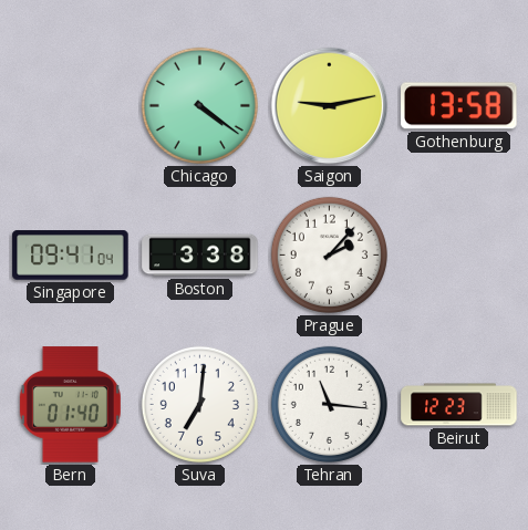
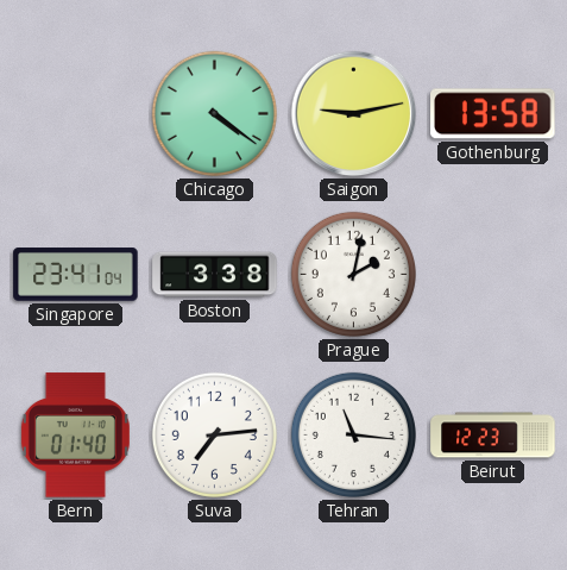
Singapore: 09:41 -> 23:41
Prague: 2:07 -> 2:02
Suva: 7:01 -> 7:14
